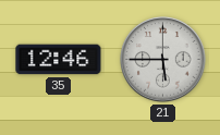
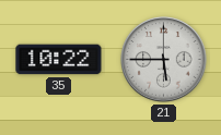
35: 12:46 -> 10:22
